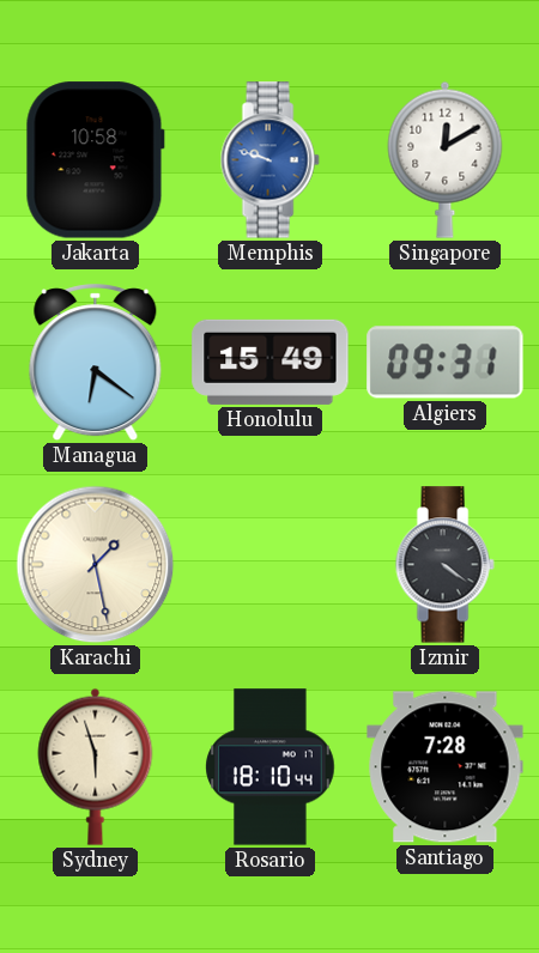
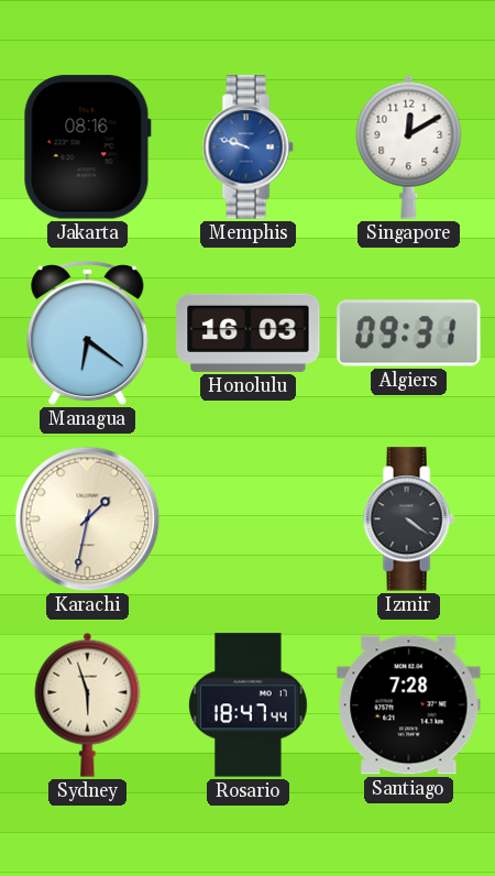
Jakarta: 10:58 -> 08:16
Honolulu: 15:49 -> 16:03
Karachi: 1:28 -> 1:32
Rosario: 18:10 -> 18:47
